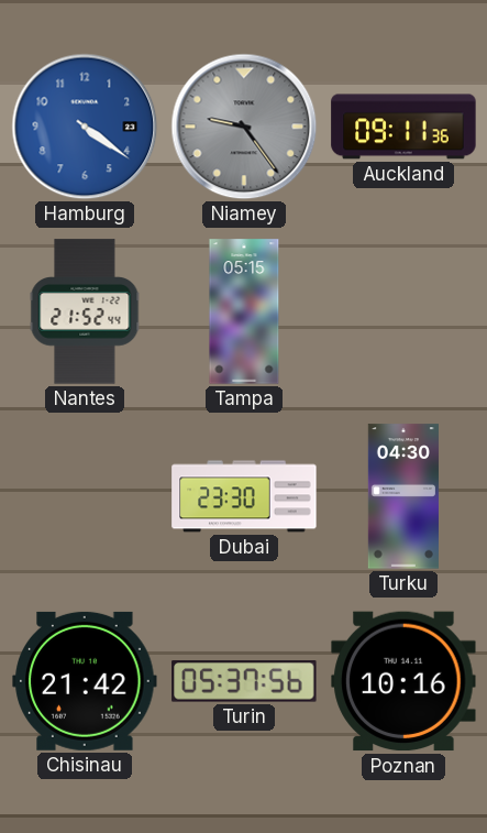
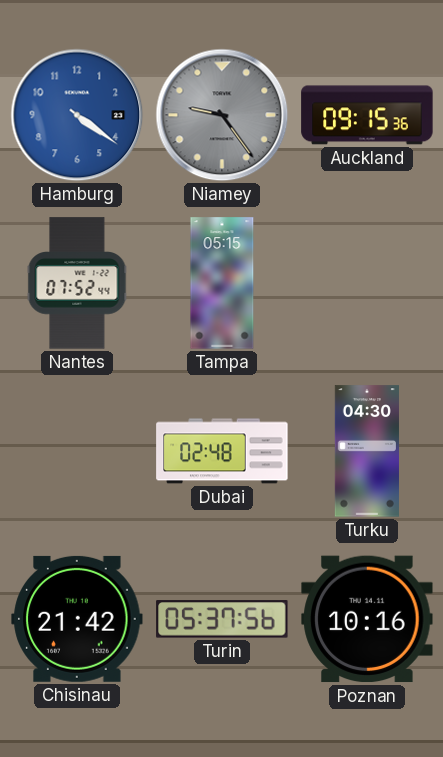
Auckland: 09:11 -> 09:15
Nantes: 21:52 -> 07:52
Dubai: 23:30 -> 02:48
